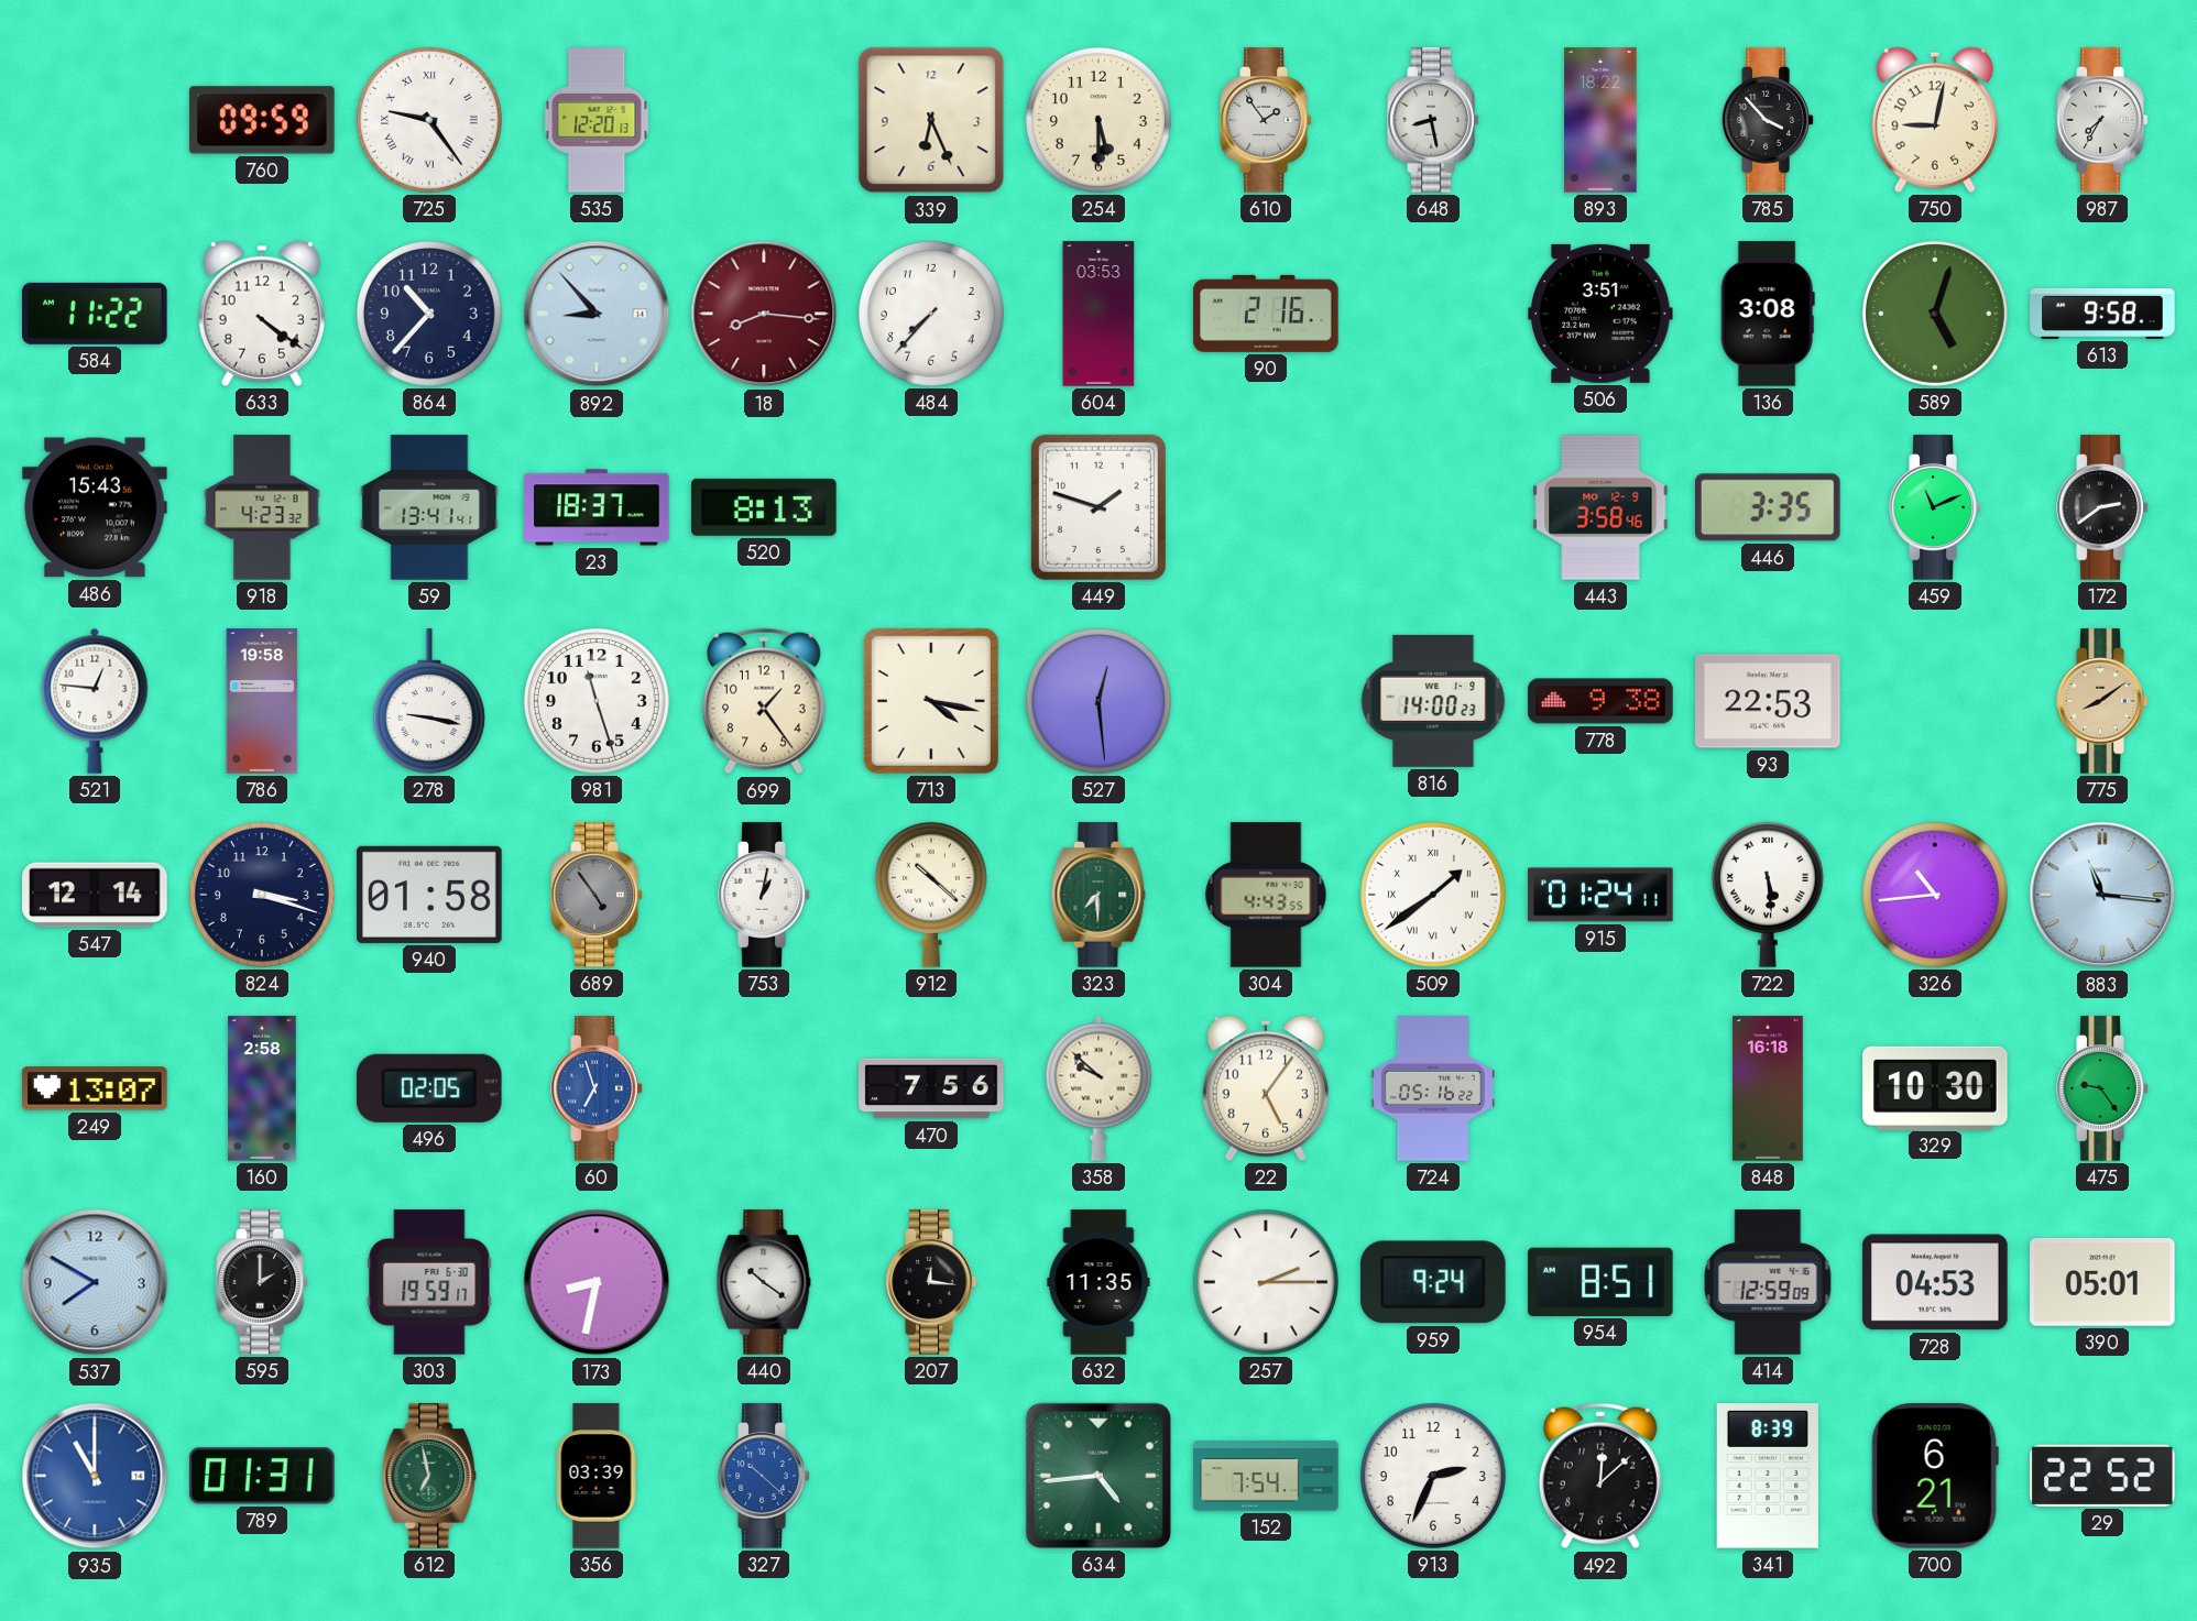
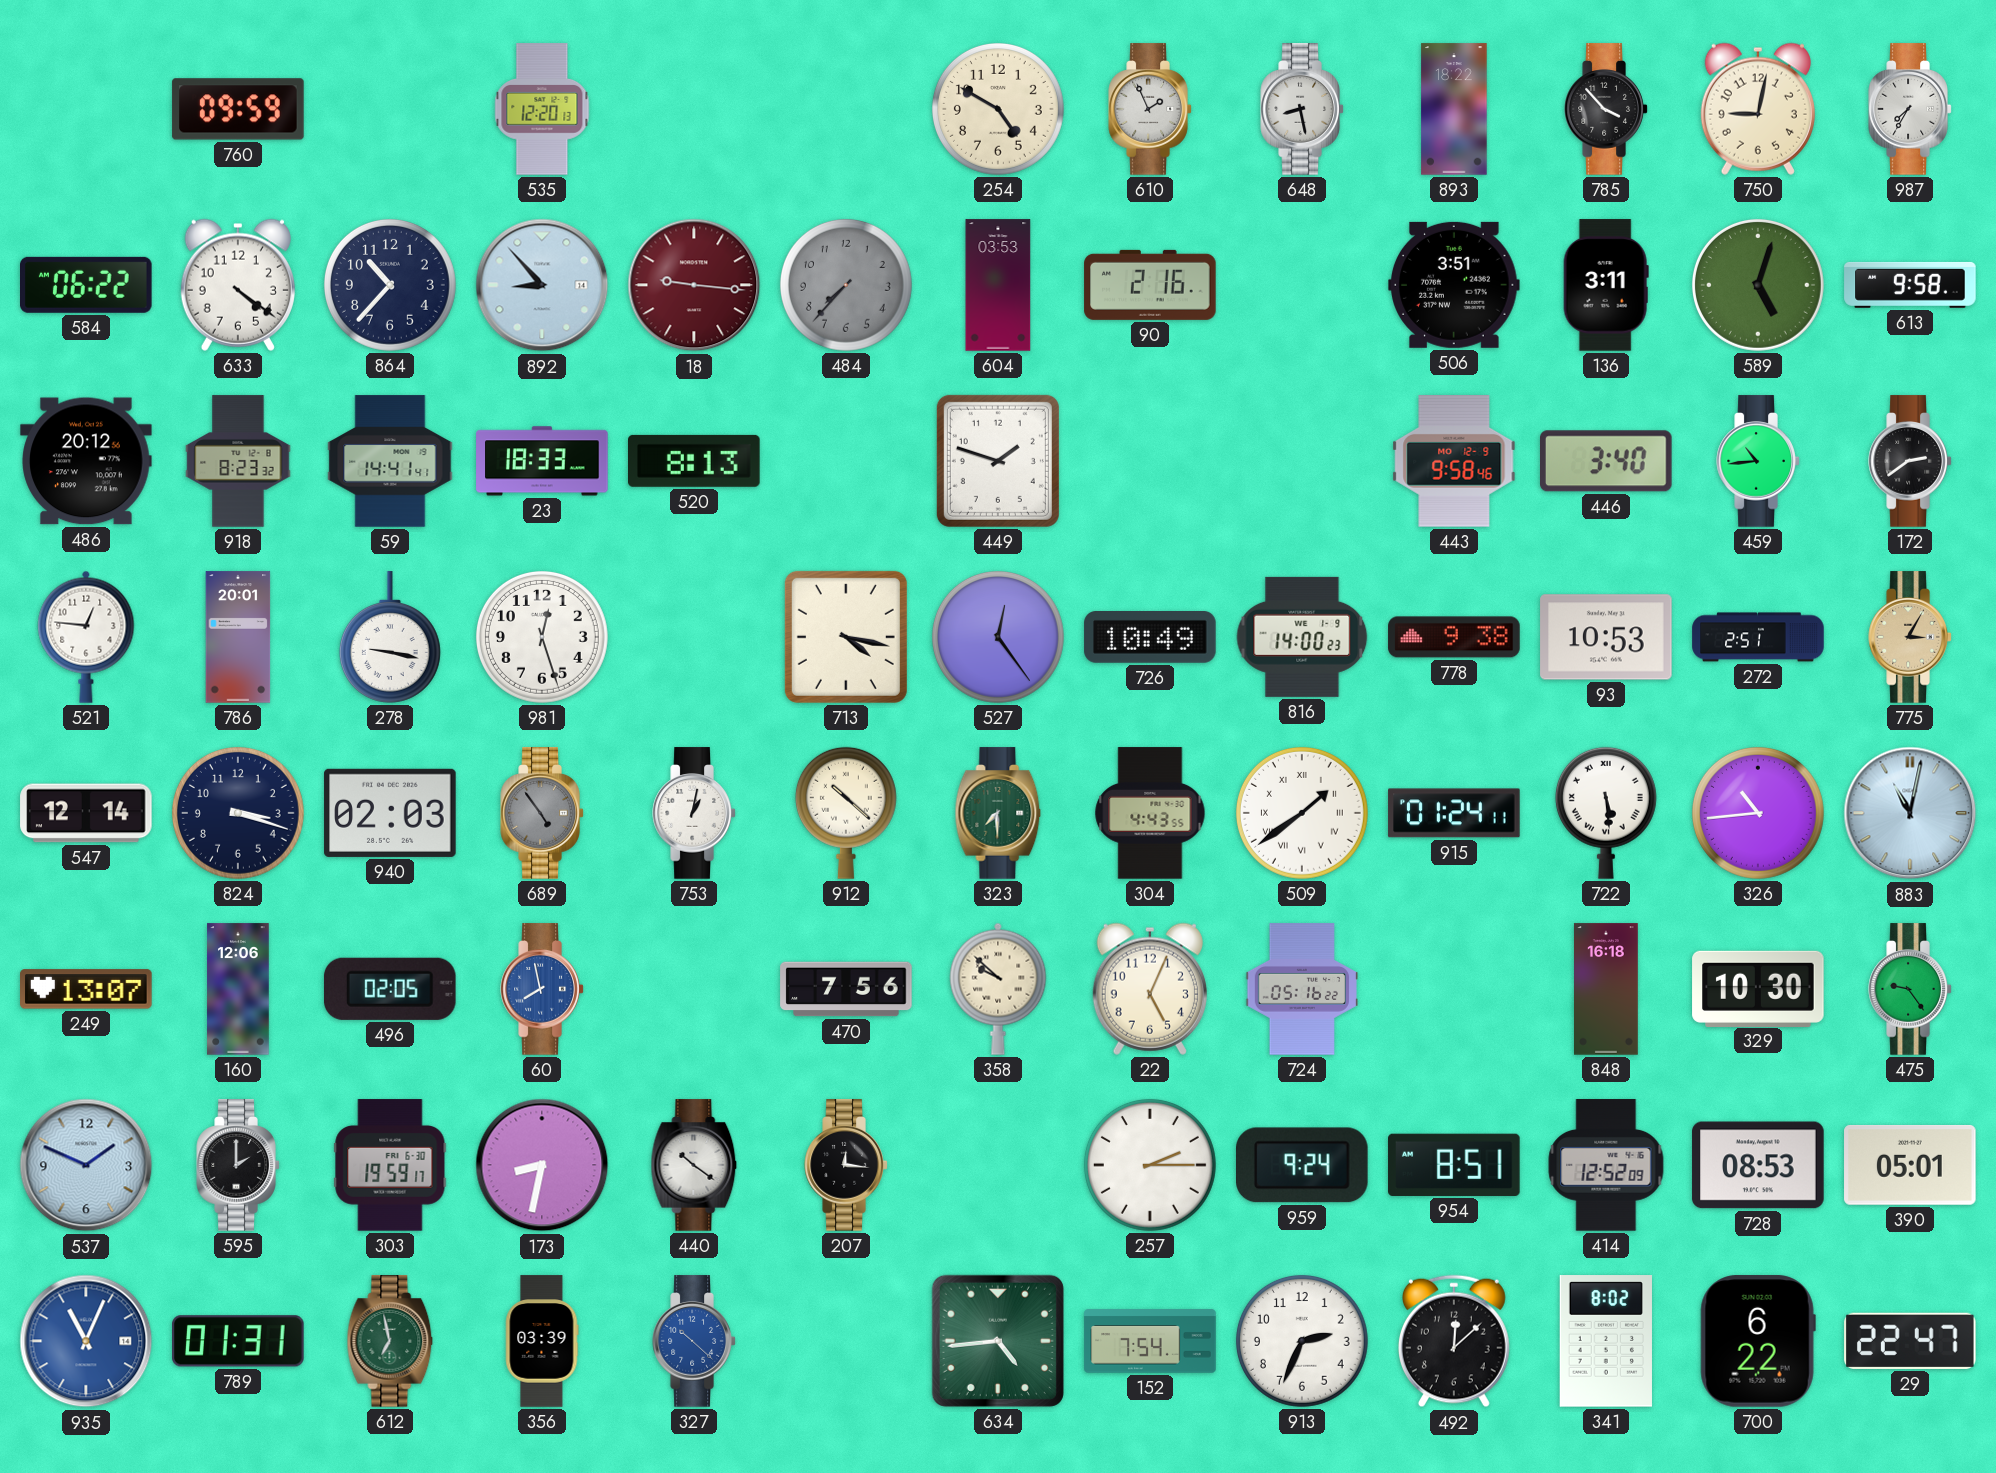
725: 9:24 -> none
339: 6:26 -> none
254: 5:30 -> 4:50
610: 1:54 -> 1:56
584: 11:22 -> 06:22
18: 8:16 -> 9:16
484 dial: white -> grey
136: 3:08 -> 3:11
486: 15:43 -> 20:12
918: 4:23 -> 8:23
59: 13:41 -> 14:41
23: 18:37 -> 18:33
443: 3:58 -> 9:58
446: 3:35 -> 3:40
459: 11:11 -> 10:44
786: 19:58 -> 20:01
981: 11:27 -> 12:27
699: 1:24 -> none
527: 12:29 -> 12:24
726: none -> 10:49
93: 22:53 -> 10:53
272: none -> 2:51
775: 8:09 -> 3:05
940: 01:58 -> 02:03
883: 11:16 -> 11:02
160: 2:58 -> 12:06
60: 6:57 -> 7:58
22: 5:06 -> 5:04
537: 7:50 -> 1:49
632: 11:35 -> none
414: 12:59 -> 12:52
728: 04:53 -> 08:53
935: 11:00 -> 11:04
341: 8:39 -> 8:02
700: 6:21 -> 6:22
29: 22:52 -> 22:47
